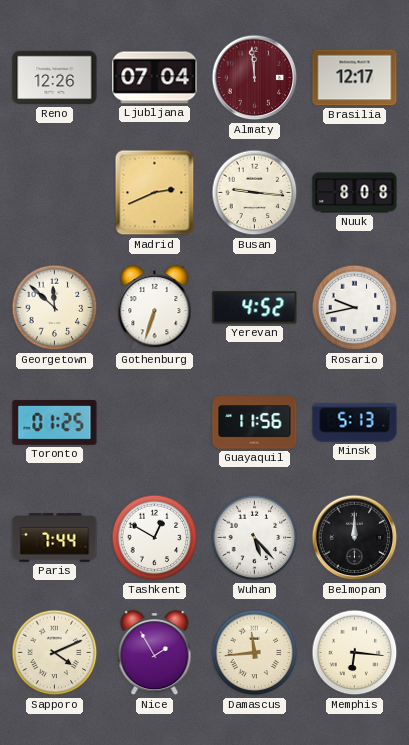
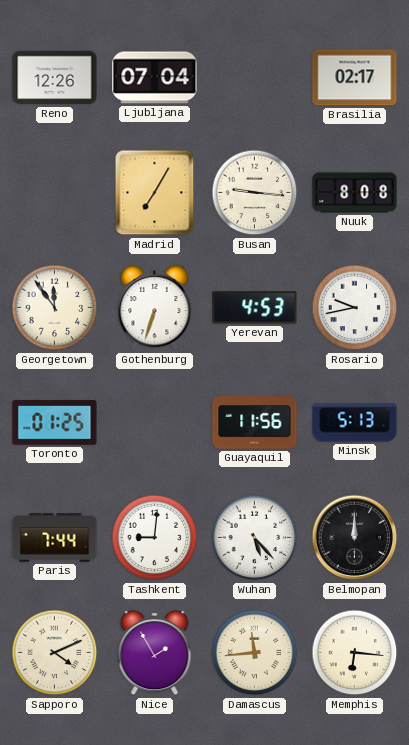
Almaty: 11:59 -> none
Brasilia: 12:17 -> 02:17
Madrid: 2:41 -> 7:05
Georgetown: 11:52 -> 11:54
Yerevan: 4:52 -> 4:53
Tashkent: 12:50 -> 9:01
